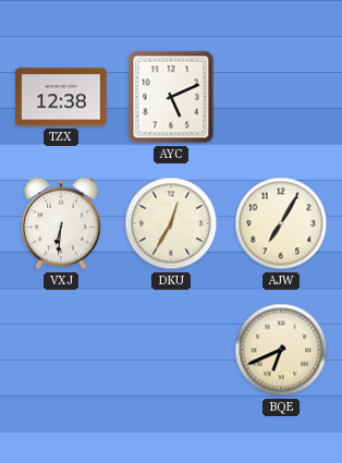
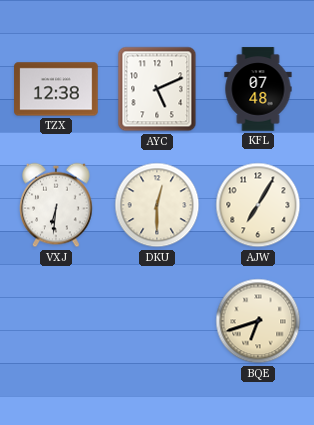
KFL: none -> 07:48
DKU: 12:35 -> 12:30
BQE: 6:41 -> 6:42
